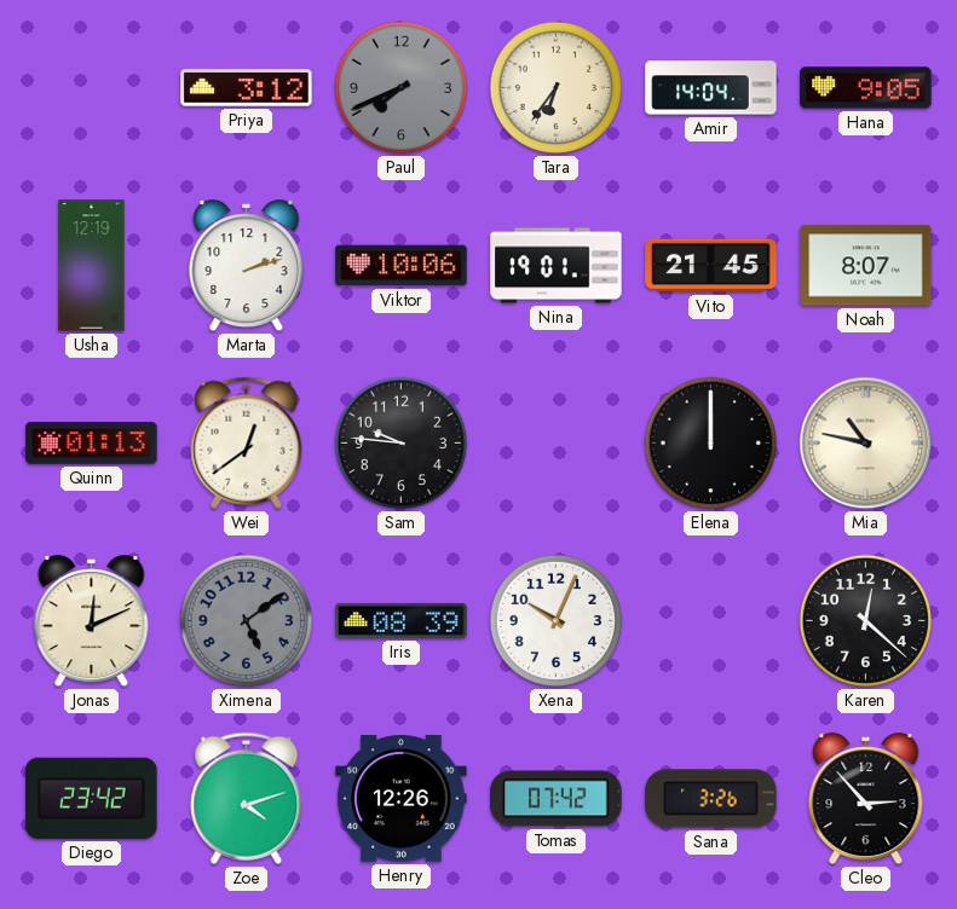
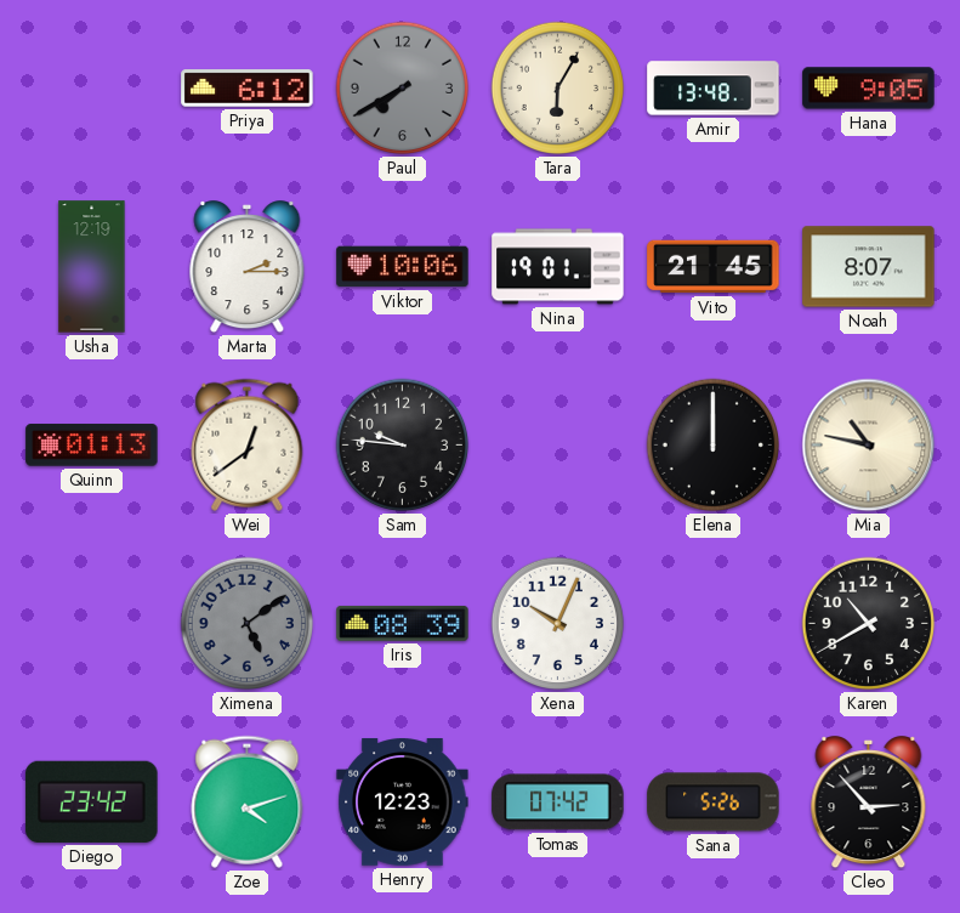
Priya: 3:12 -> 6:12
Paul: 7:41 -> 7:40
Tara: 6:36 -> 6:05
Amir: 14:04 -> 13:48
Marta: 2:12 -> 2:15
Jonas: 12:11 -> none
Karen: 12:22 -> 10:40
Henry: 12:26 -> 12:23
Sana: 3:26 -> 5:26
